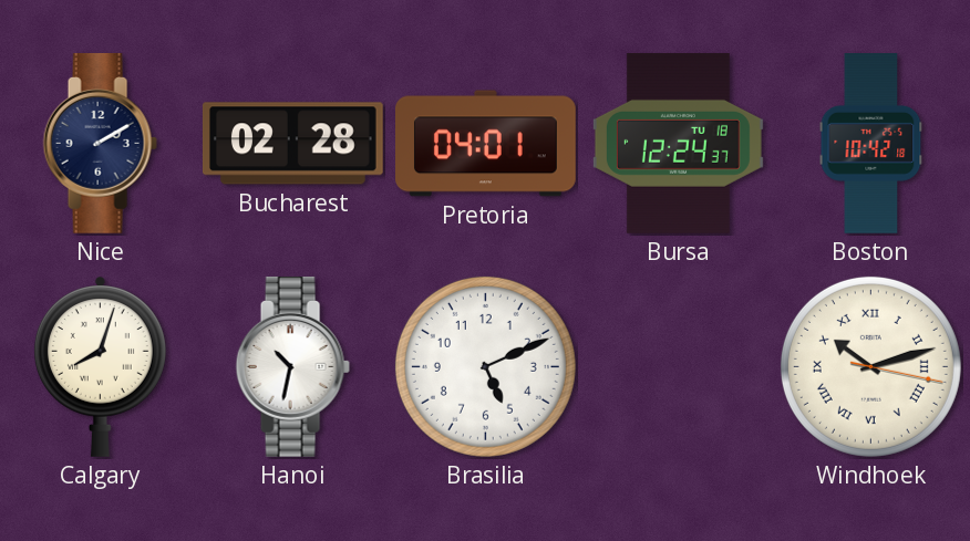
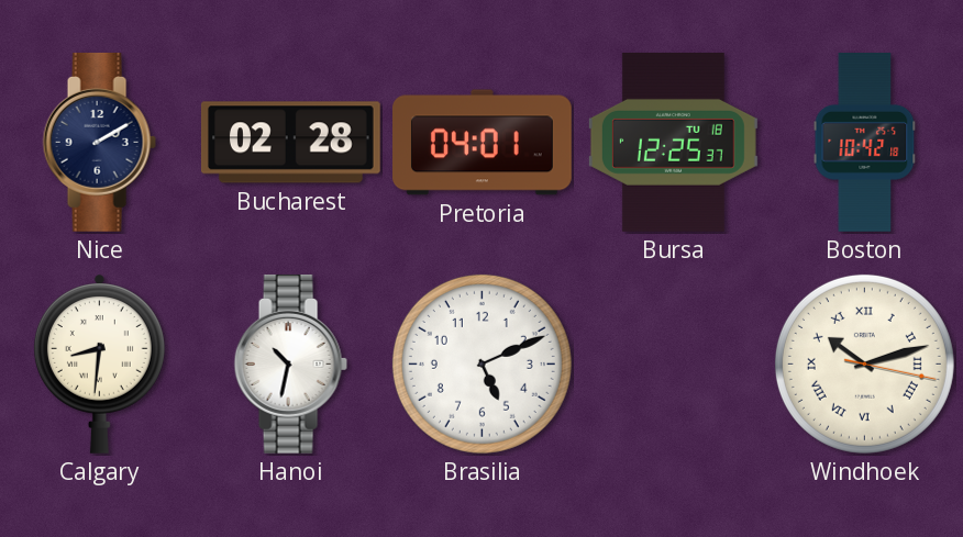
Bursa: 12:24 -> 12:25
Calgary: 8:03 -> 8:31
